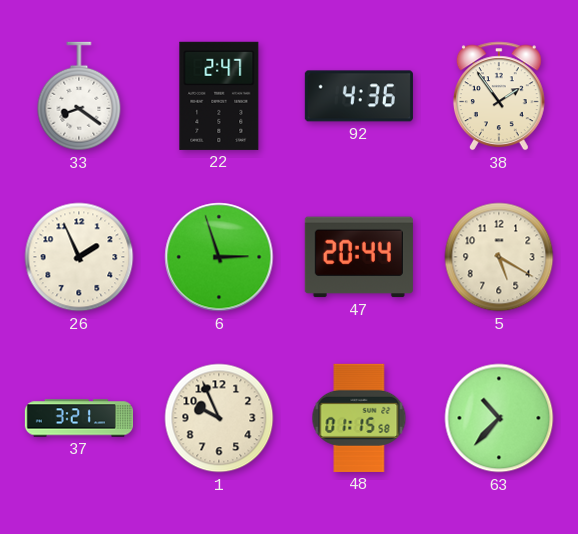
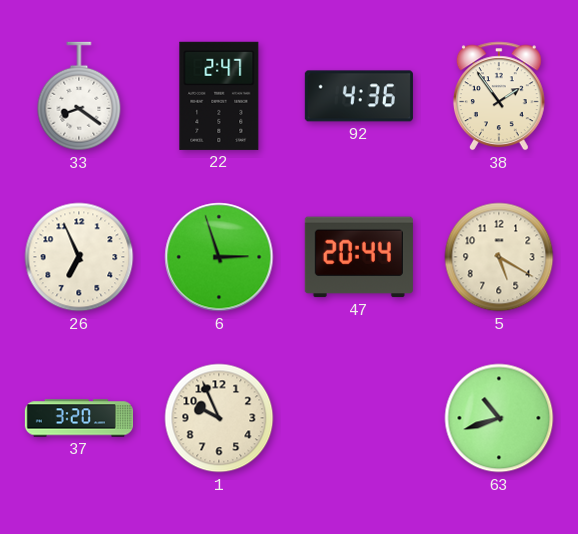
26: 1:56 -> 6:56
37: 3:21 -> 3:20
48: 01:15 -> none
63: 10:37 -> 10:42
